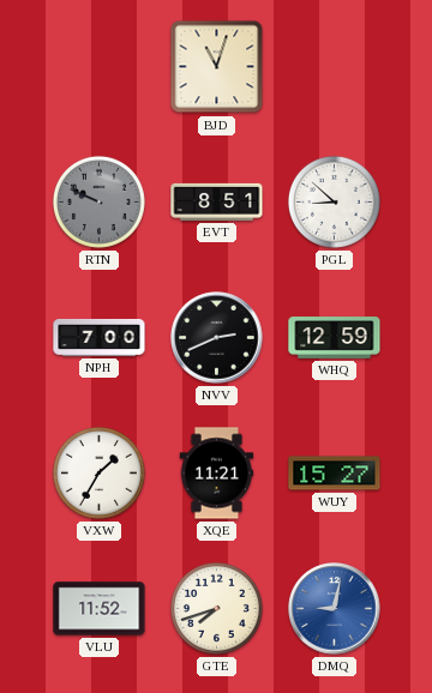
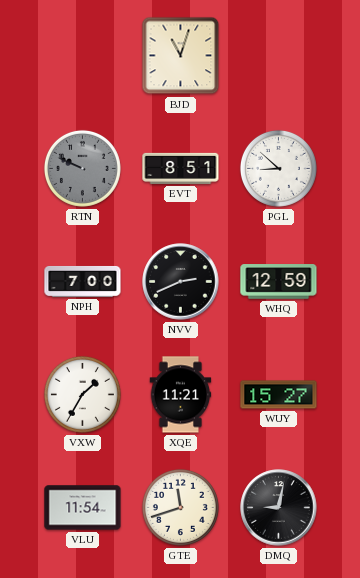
VLU: 11:52 -> 11:54
GTE: 7:42 -> 11:42
DMQ dial: blue -> black
